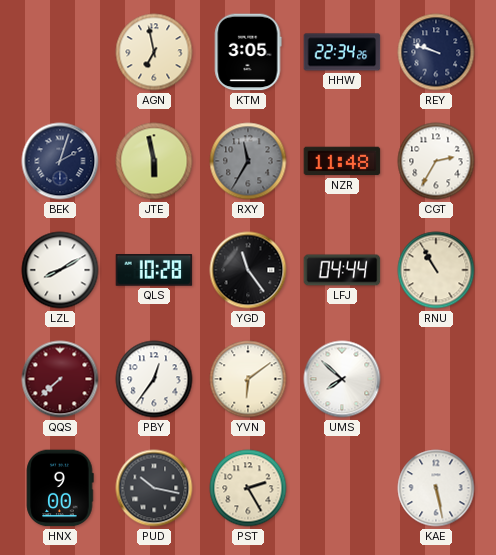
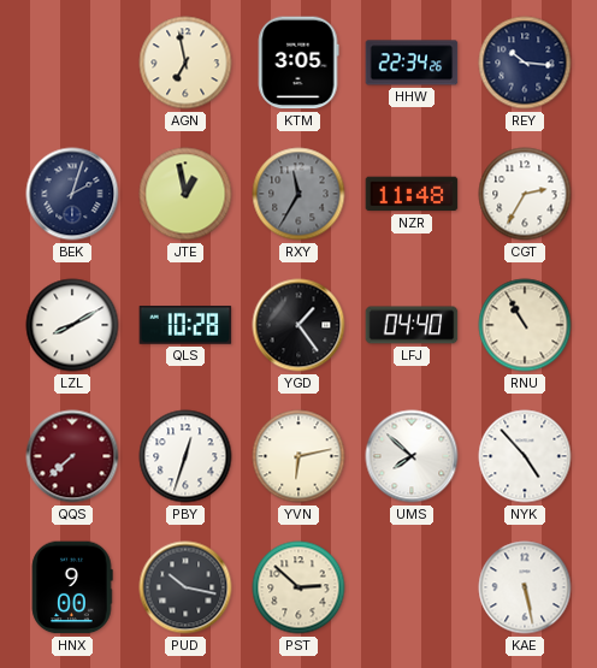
REY: 9:48 -> 10:16
JTE: 5:58 -> 12:58
YGD: 11:24 -> 1:24
LFJ: 04:44 -> 04:40
PBY: 12:36 -> 12:33
YVN: 6:09 -> 6:13
NYK: none -> 4:53
PST: 2:25 -> 2:52
